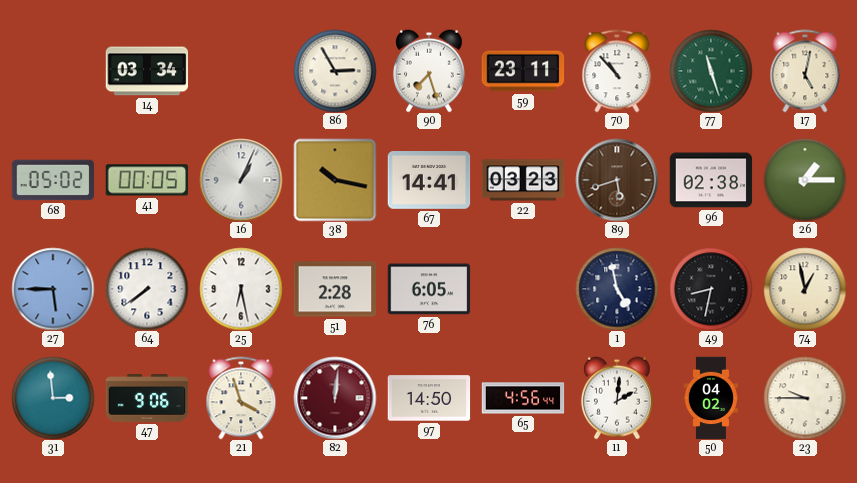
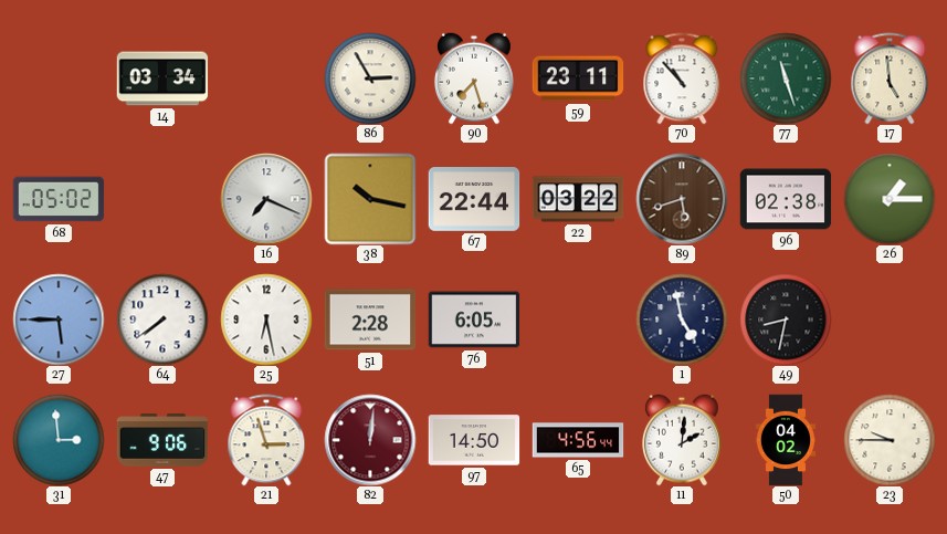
17: 5:02 -> 4:59
41: 00:05 -> none
16: 1:04 -> 7:19
67: 14:41 -> 22:44
22: 03:23 -> 03:22
74: 12:58 -> none
21: 3:57 -> 2:57
